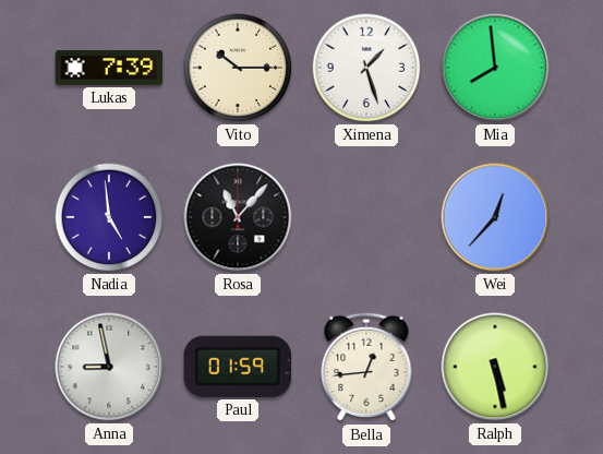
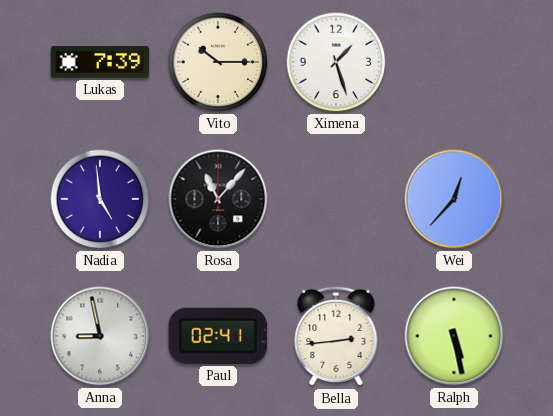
Mia: 7:59 -> none
Paul: 01:59 -> 02:41
Bella: 12:44 -> 2:44
